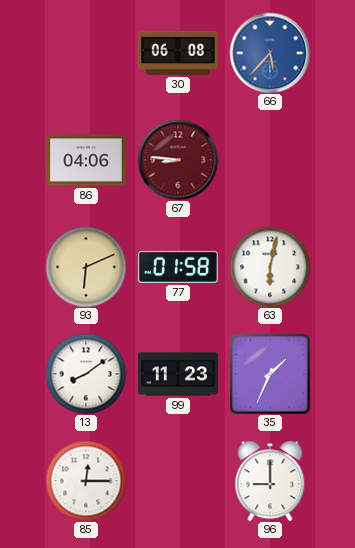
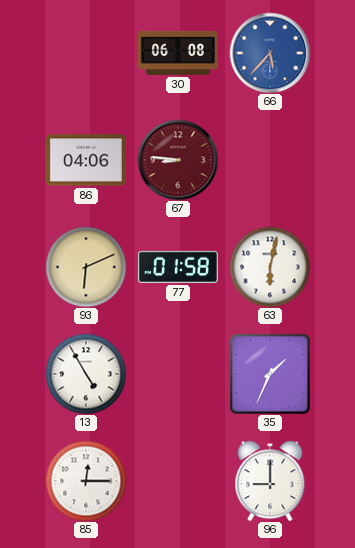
13: 8:09 -> 4:55
99: 11:23 -> none
